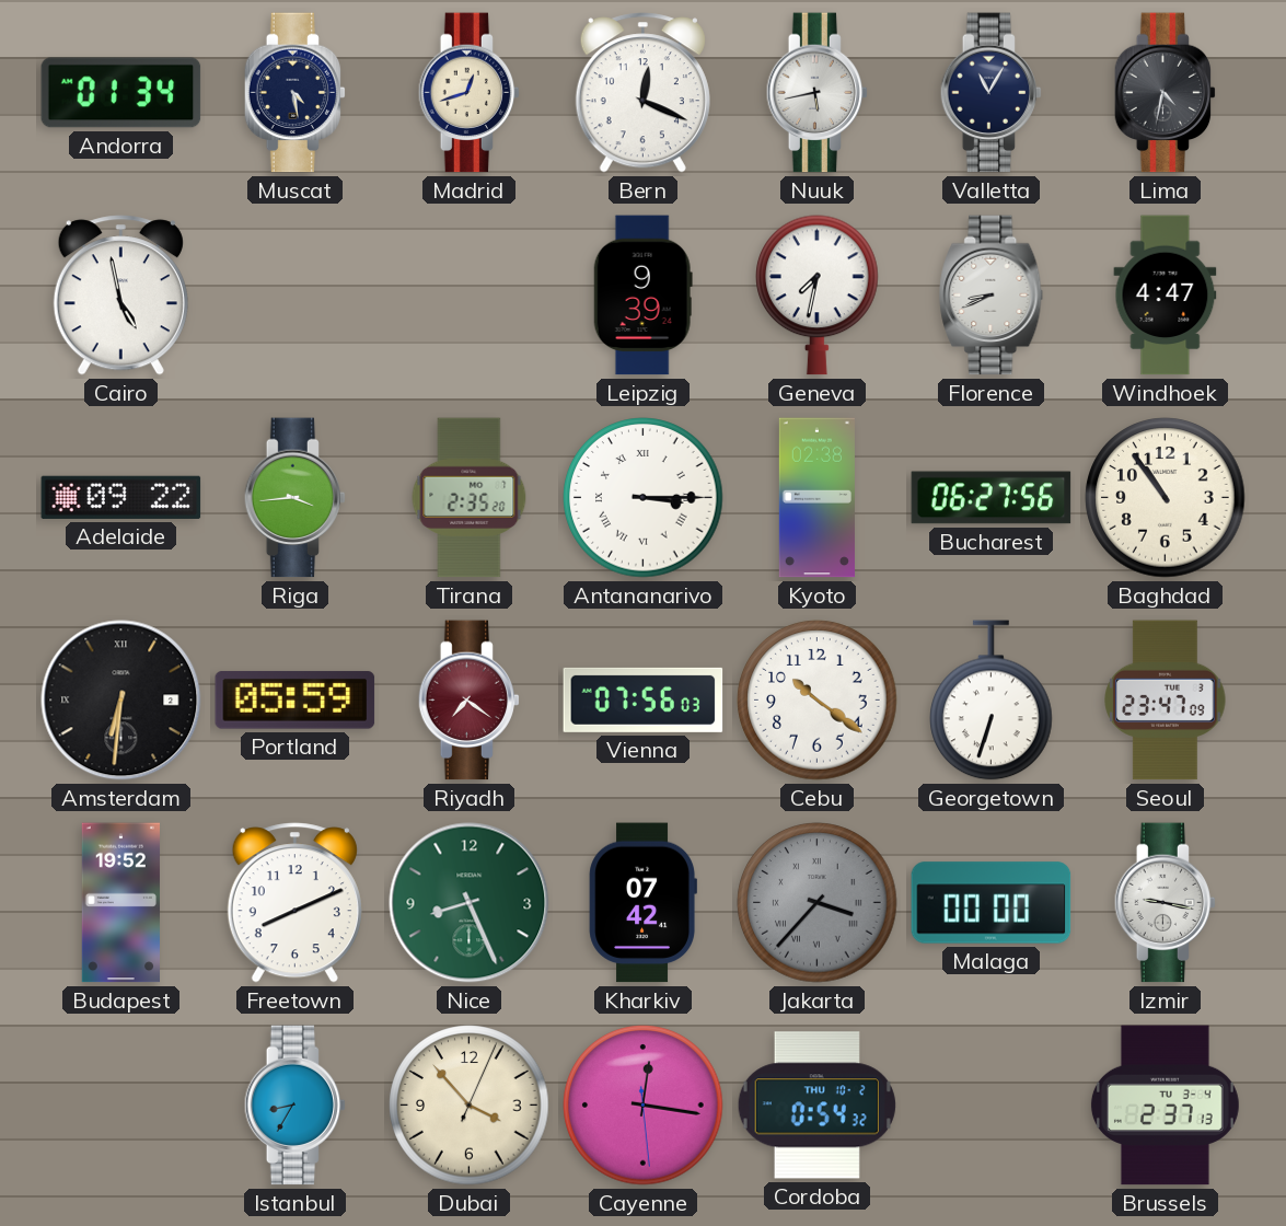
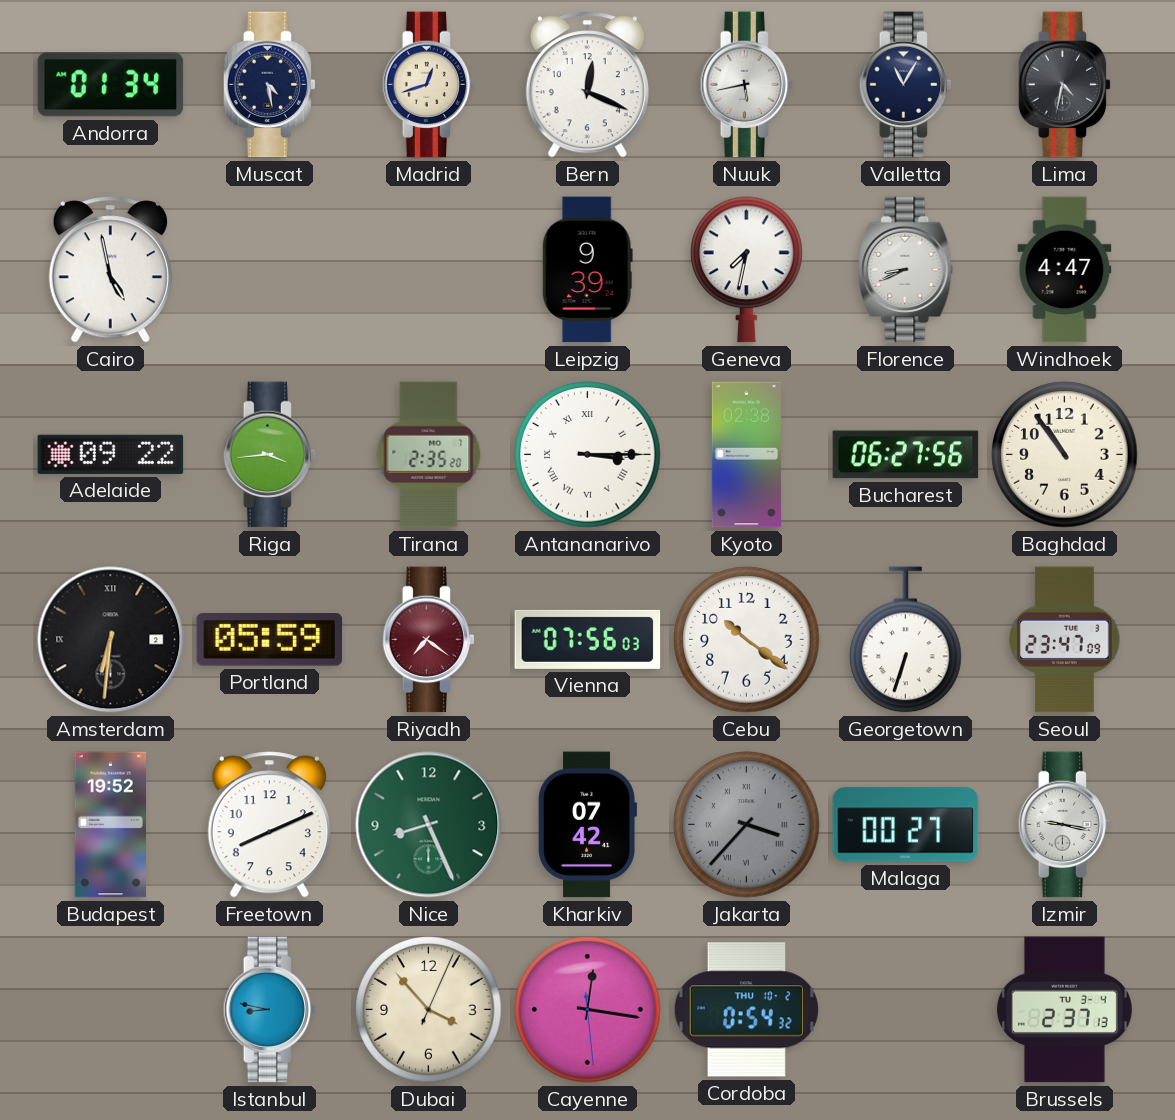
Malaga: 00:00 -> 00:27
Istanbul: 8:35 -> 8:47
